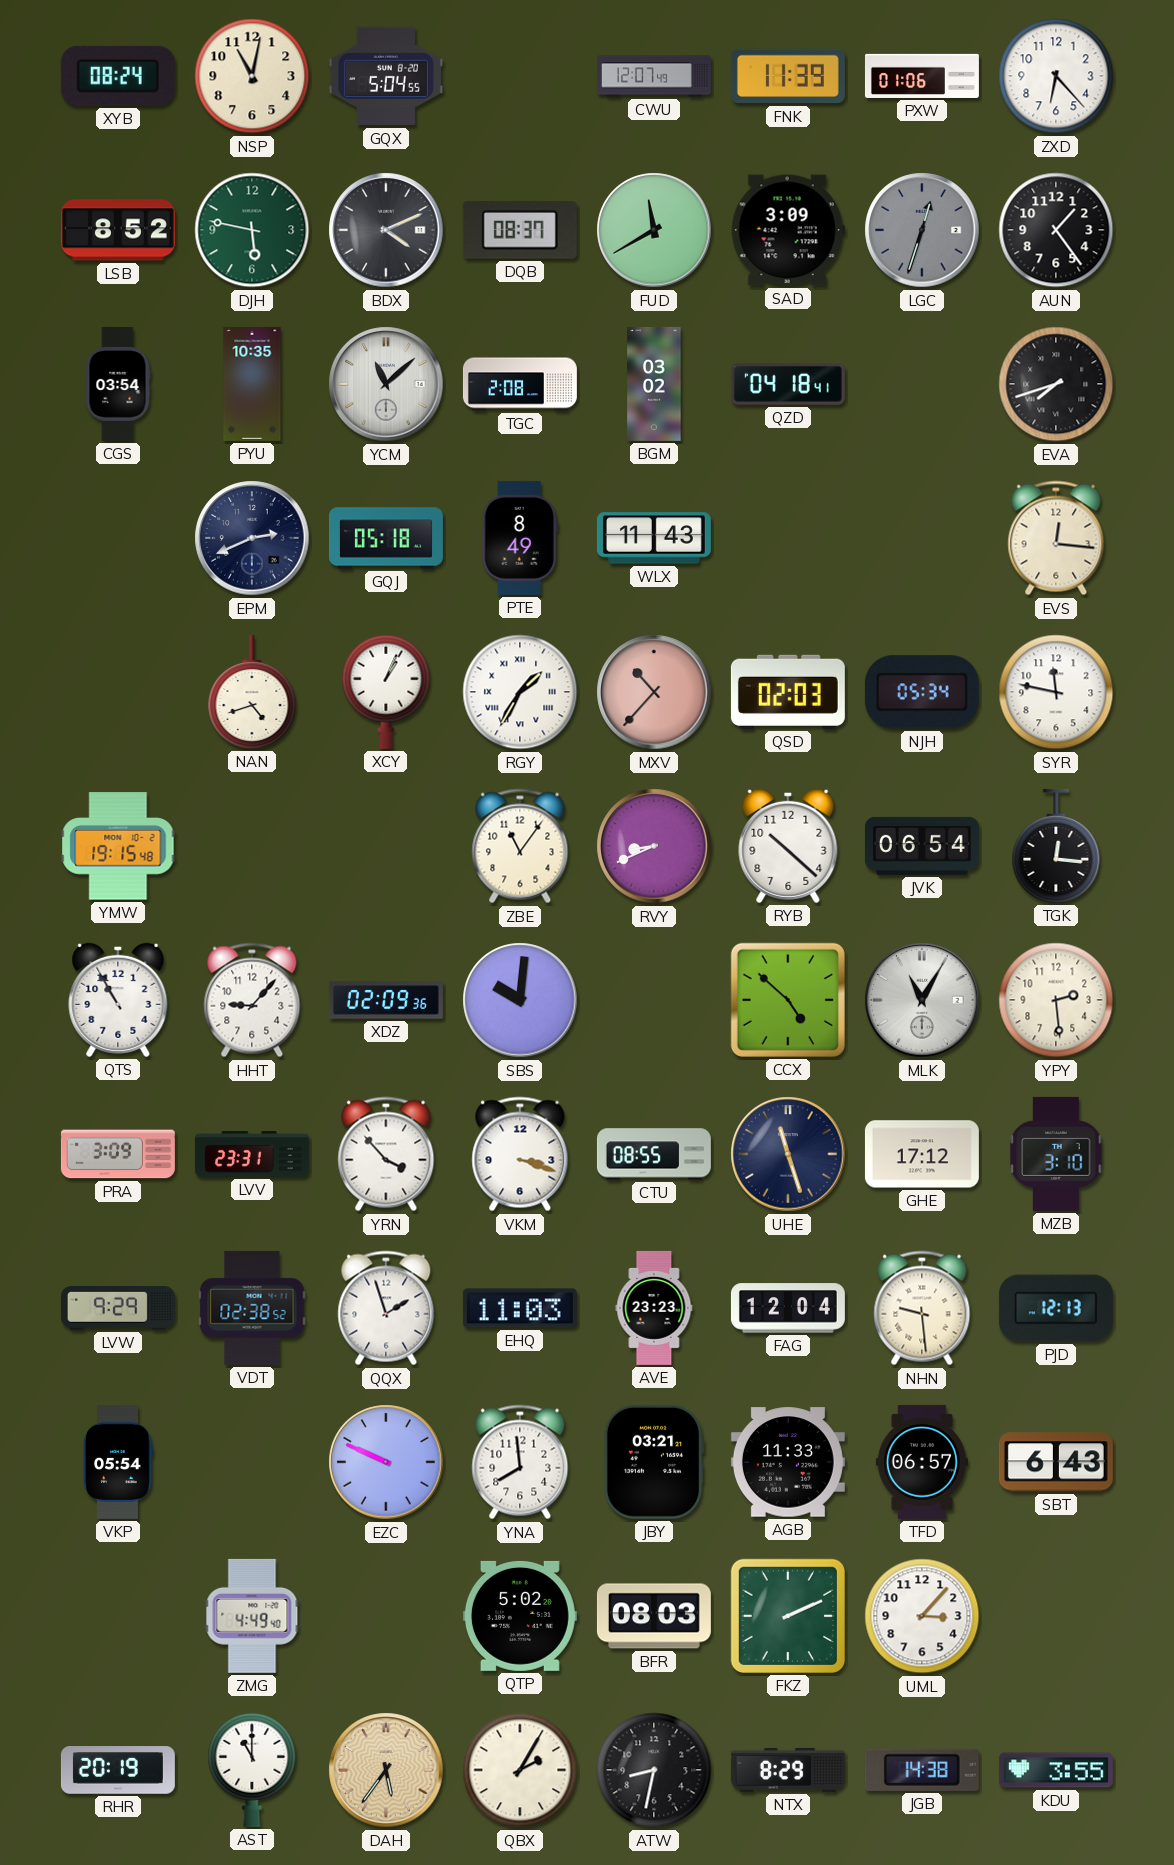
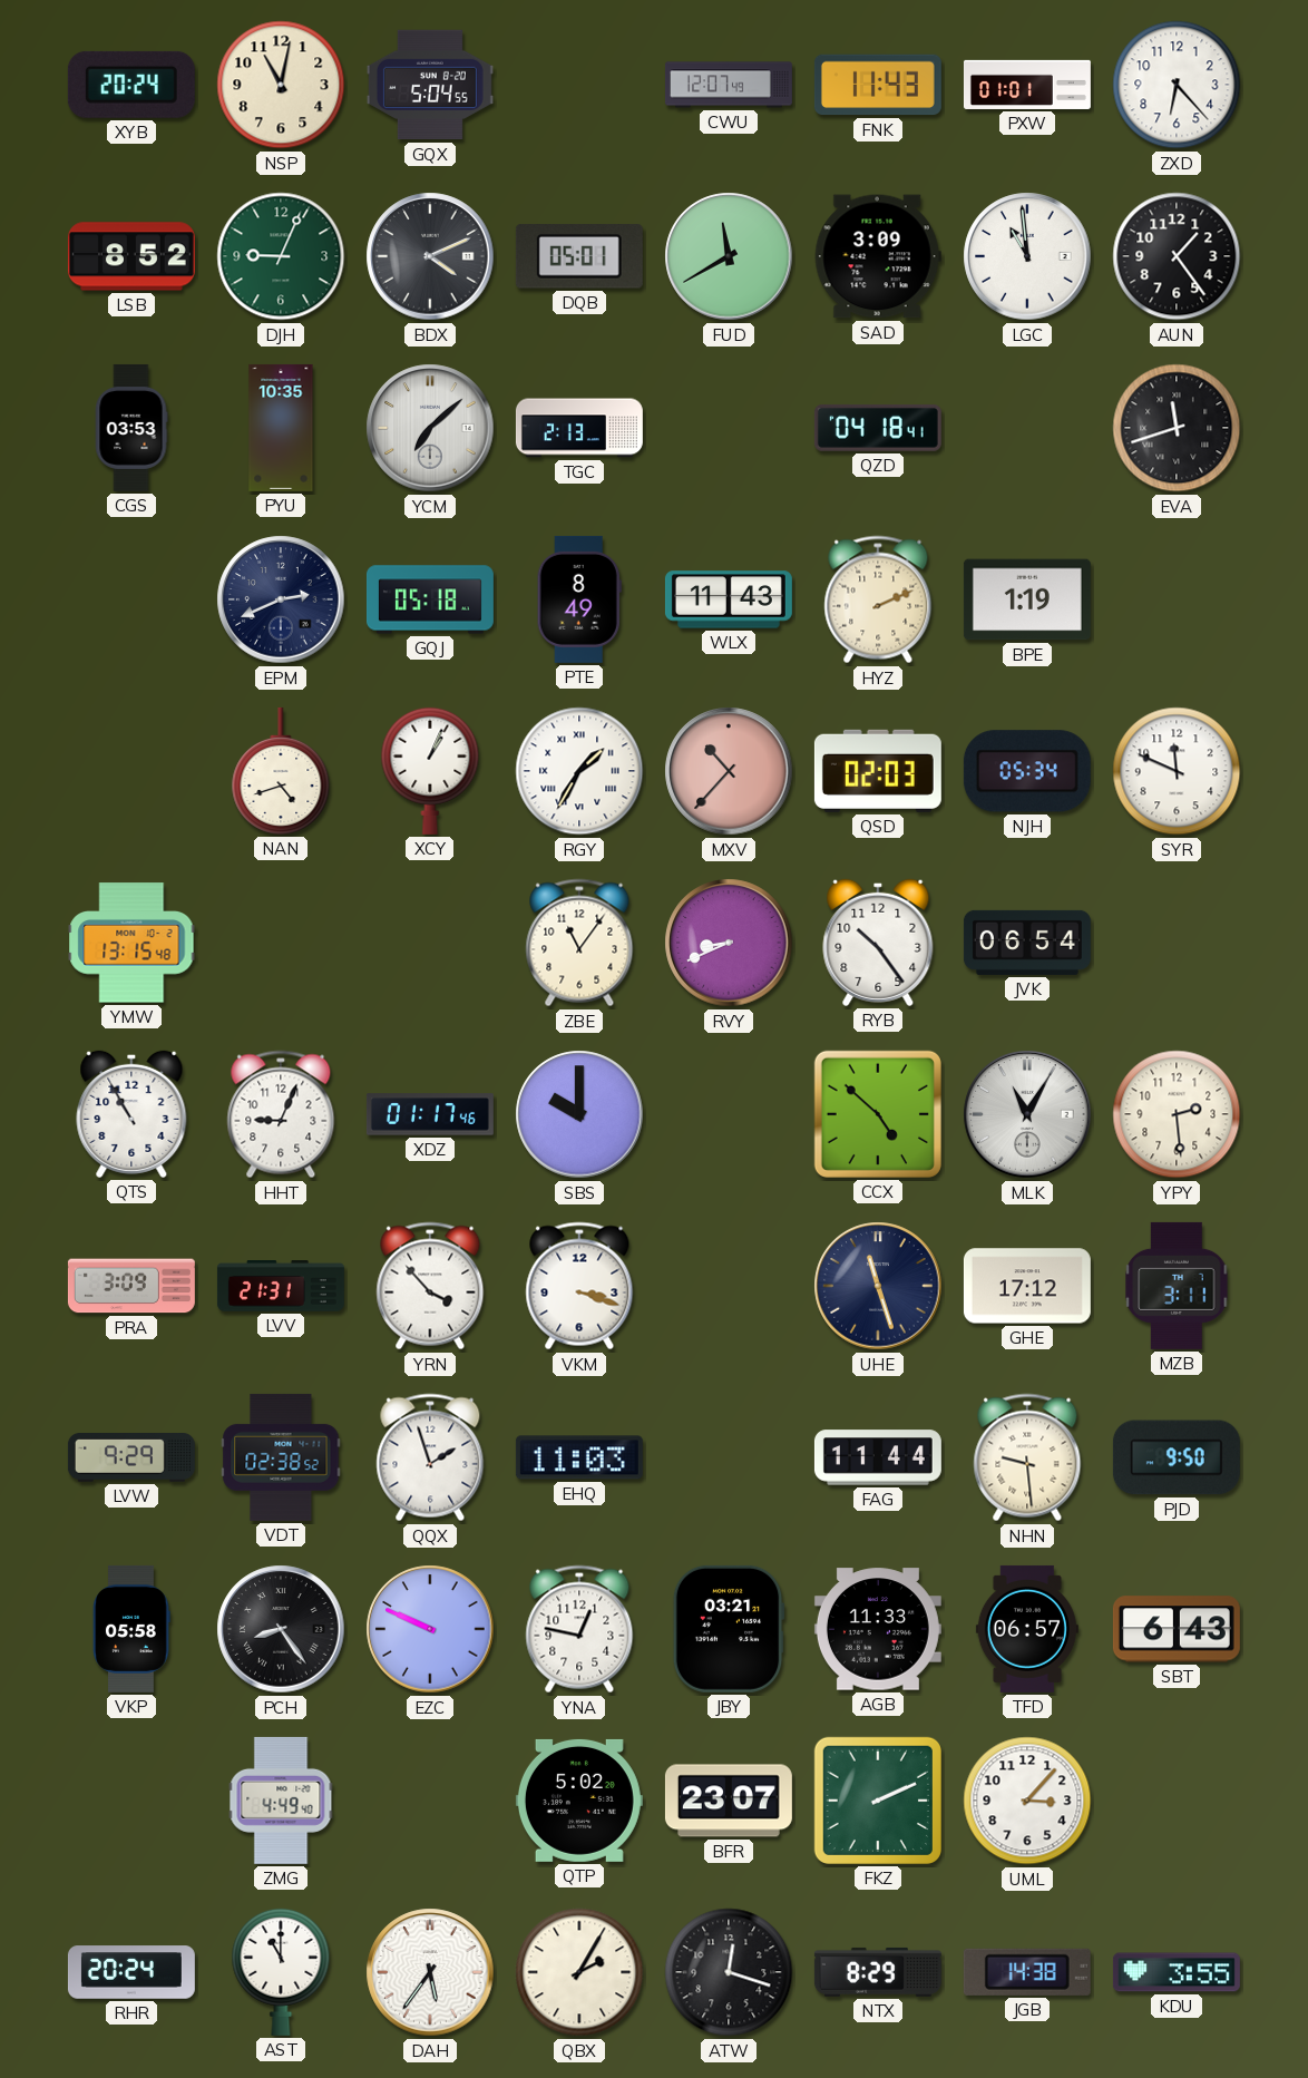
XYB: 08:24 -> 20:24
FNK: 11:39 -> 11:43
PXW: 01:06 -> 01:01
DJH: 5:47 -> 9:04
DQB: 08:37 -> 05:01
LGC: 12:33 -> 10:59
LGC dial: grey -> white
CGS: 03:54 -> 03:53
YCM: 11:08 -> 7:08
TGC: 2:08 -> 2:13
BGM: 03:02 -> none
EVA: 7:42 -> 11:42
HYZ: none -> 2:11
BPE: none -> 1:19
EVS: 12:16 -> none
SYR: 11:47 -> 11:49
YMW: 19:15 -> 13:15
RYB: 10:22 -> 10:24
TGK: 12:16 -> none
HHT: 9:07 -> 9:04
XDZ: 02:09 -> 01:17
SBS: 10:01 -> 10:00
LVV: 23:31 -> 21:31
CTU: 08:55 -> none
MZB: 3:10 -> 3:11
AVE: 23:23 -> none
FAG: 12:04 -> 11:44
PJD: 12:13 -> 9:50
VKP: 05:54 -> 05:58
PCH: none -> 8:24
YNA: 7:59 -> 12:47
BFR: 08:03 -> 23:07
RHR: 20:19 -> 20:24
DAH dial: champagne -> white
ATW: 8:32 -> 12:18
